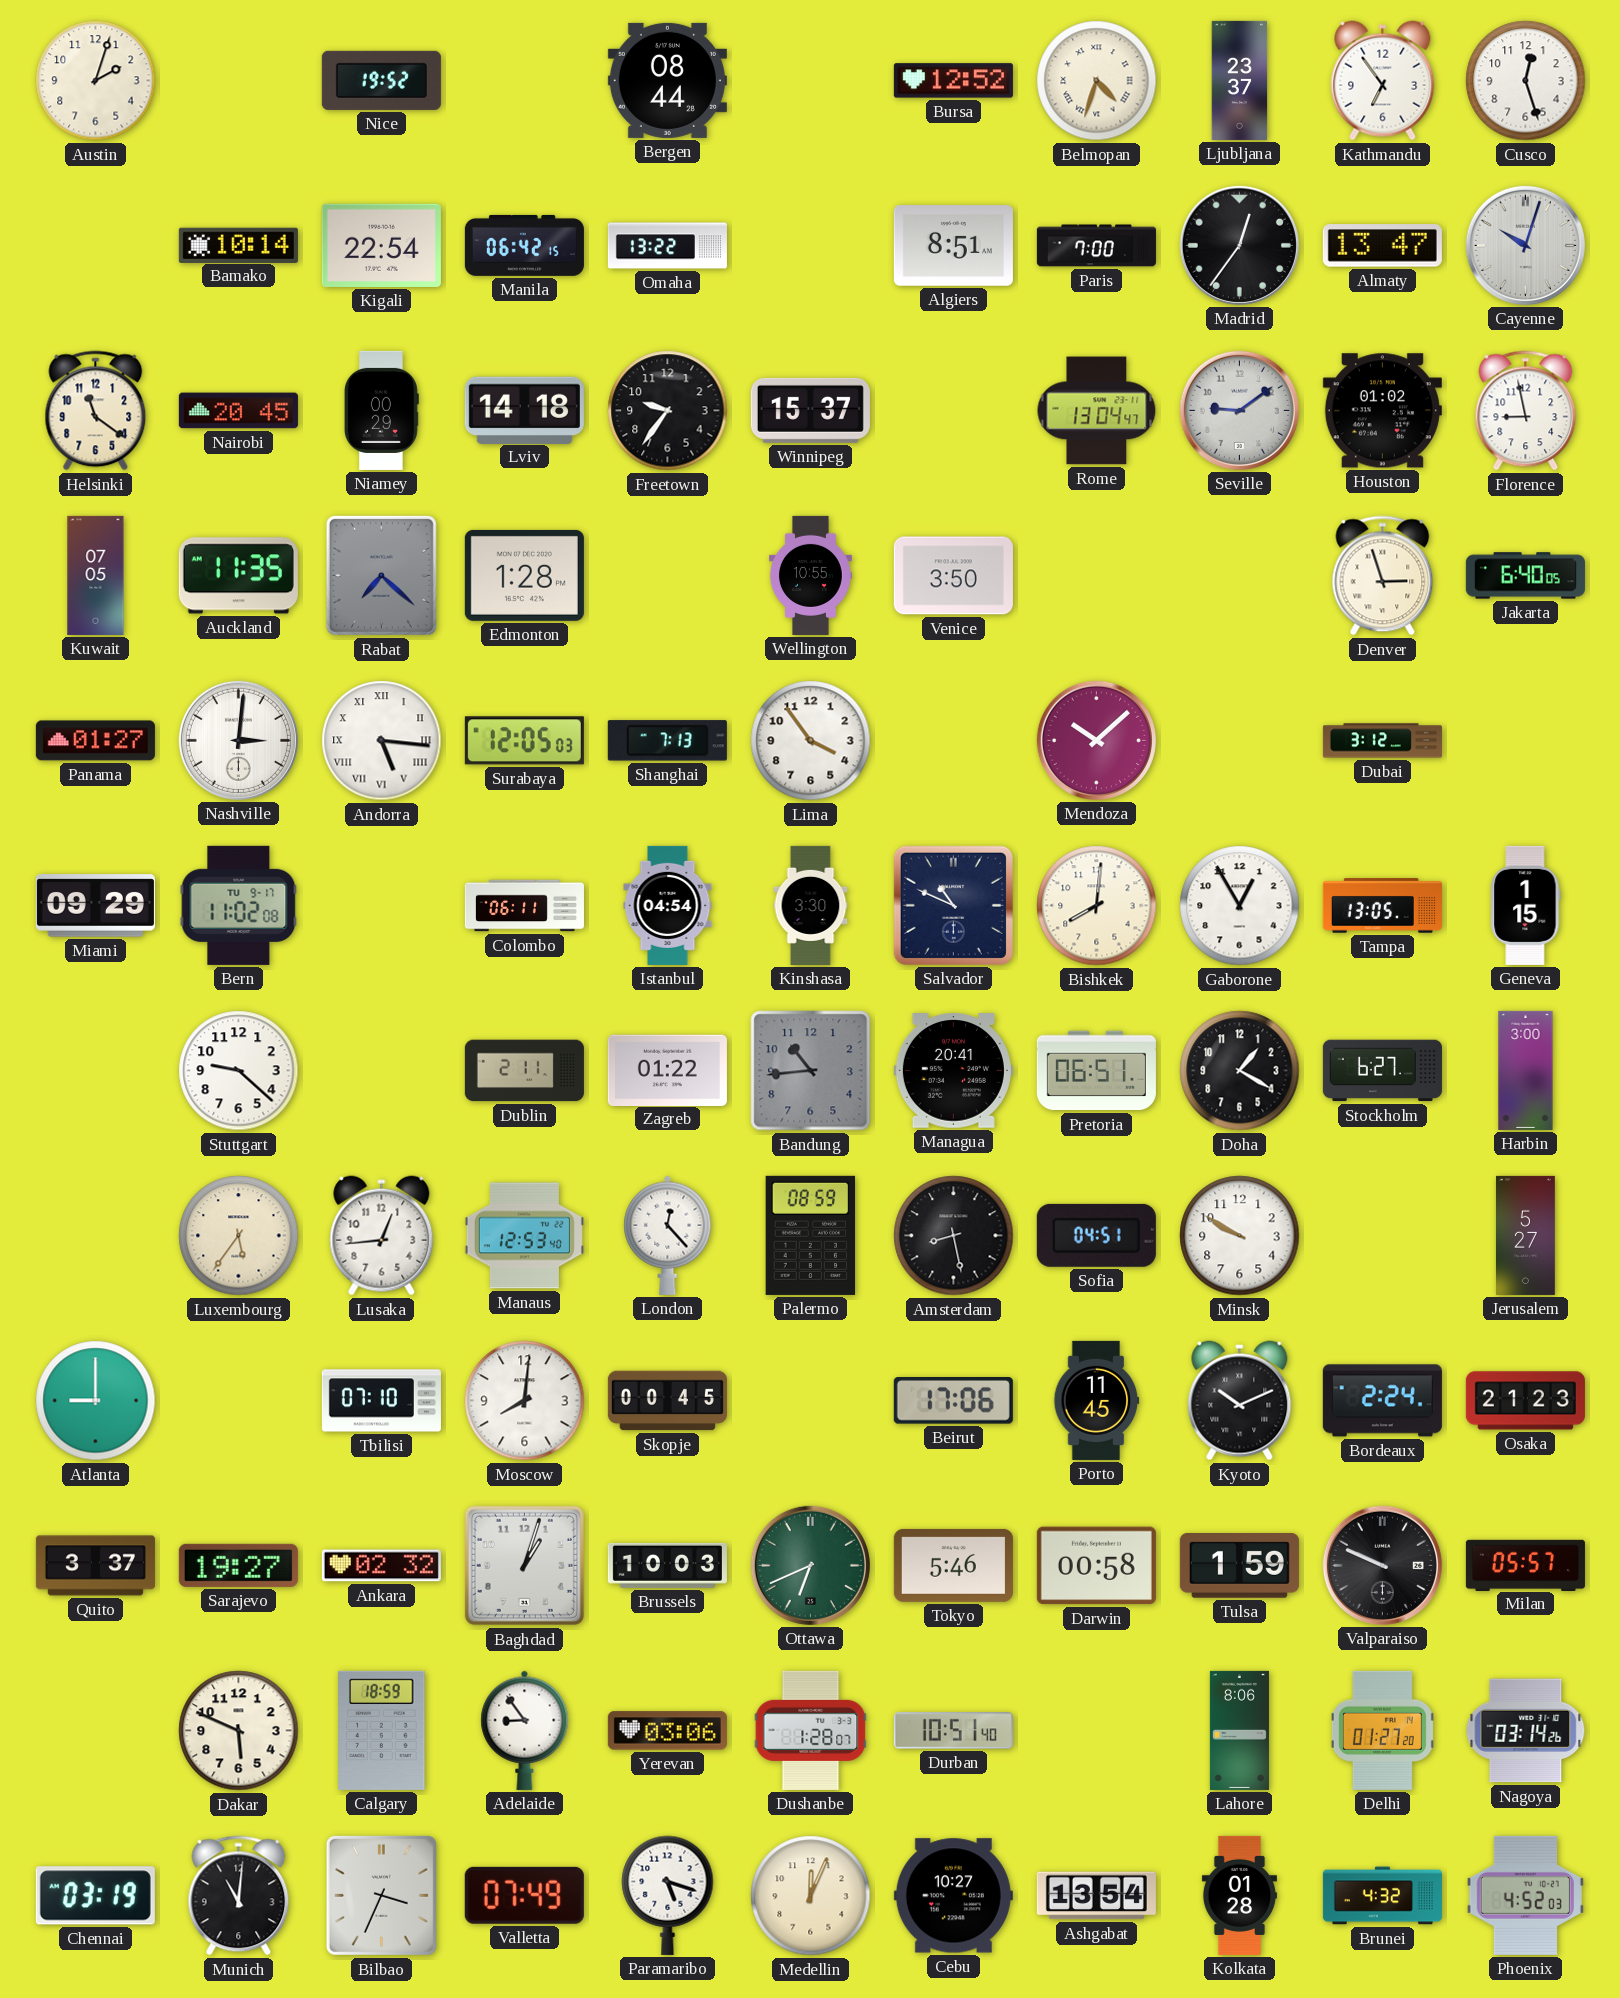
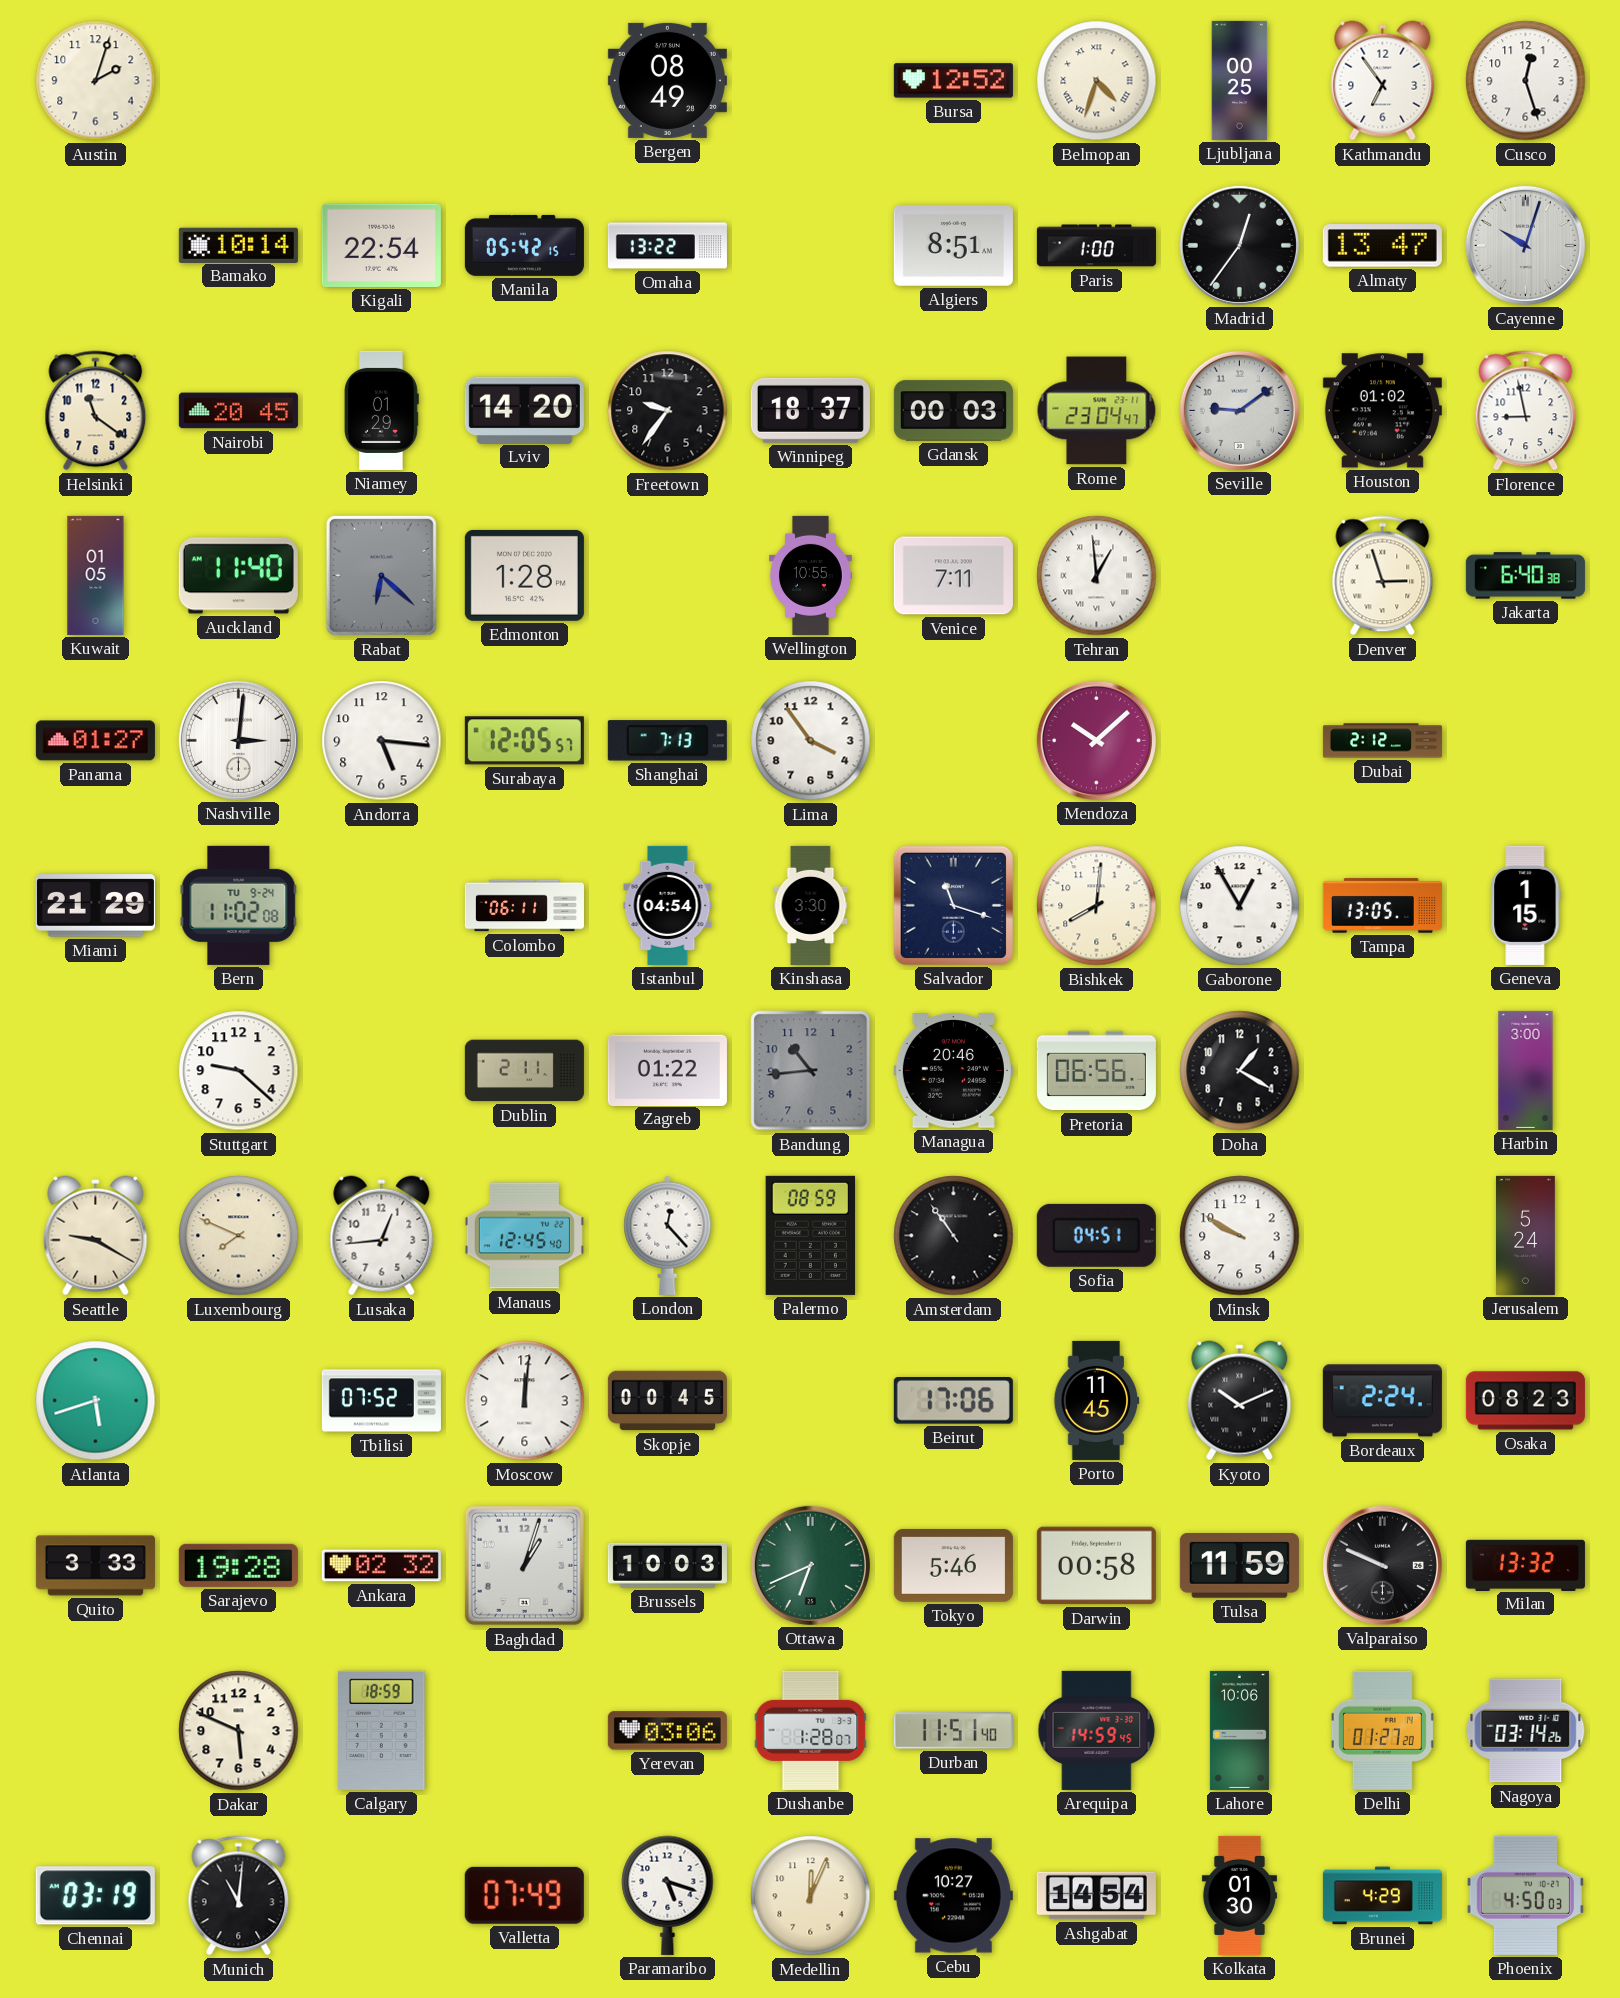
Nice: 19:52 -> none
Bergen: 08:44 -> 08:49
Ljubljana: 23:37 -> 00:25
Manila: 06:42 -> 05:42
Paris: 7:00 -> 1:00
Niamey: 00:29 -> 01:29
Lviv: 14:18 -> 14:20
Winnipeg: 15:37 -> 18:37
Gdansk: none -> 00:03
Rome: 13:04 -> 23:04
Kuwait: 07:05 -> 01:05
Auckland: 11:35 -> 11:40
Rabat: 7:22 -> 6:22
Venice: 3:50 -> 7:11
Tehran: none -> 12:59
Jakarta: 6:40:05 -> 6:40:38
Andorra numerals: Roman -> Arabic
Surabaya: 12:05:03 -> 12:05:57
Dubai: 3:12 -> 2:12
Miami: 09:29 -> 21:29
Bern date: TU 9-17 -> TU 9-24
Salvador: 10:49 -> 11:18
Managua: 20:41 -> 20:46
Pretoria: 06:51 -> 06:56
Stockholm: 6:27 -> none
Seattle: none -> 9:20
Luxembourg: 5:36 -> 7:49
Manaus: 12:53 -> 12:45
Amsterdam: 8:28 -> 10:54
Jerusalem: 5:27 -> 5:24
Atlanta: 9:00 -> 5:42
Tbilisi: 07:10 -> 07:52
Moscow: 8:01 -> 12:01
Osaka: 21:23 -> 08:23
Quito: 3:37 -> 3:33
Sarajevo: 19:27 -> 19:28
Tulsa: 1:59 -> 11:59
Milan: 05:57 -> 13:32
Adelaide: 8:54 -> none
Durban: 10:51 -> 11:51
Arequipa: none -> 14:59
Lahore: 8:06 -> 10:06
Bilbao: 3:34 -> none
Ashgabat: 13:54 -> 14:54
Kolkata: 01:28 -> 01:30
Brunei: 4:32 -> 4:29
Phoenix: 4:52 -> 4:50
